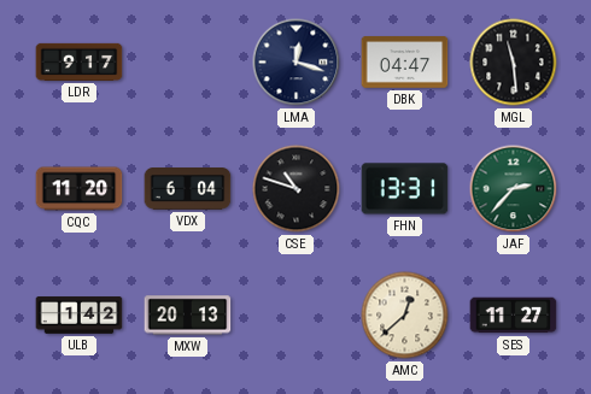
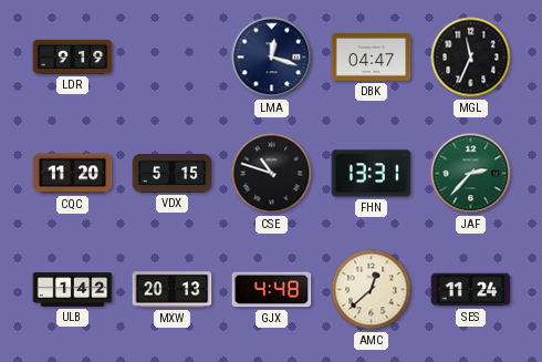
LDR: 9:17 -> 9:19
MGL: 11:29 -> 11:34
VDX: 6:04 -> 5:15
GJX: none -> 4:48
SES: 11:27 -> 11:24
